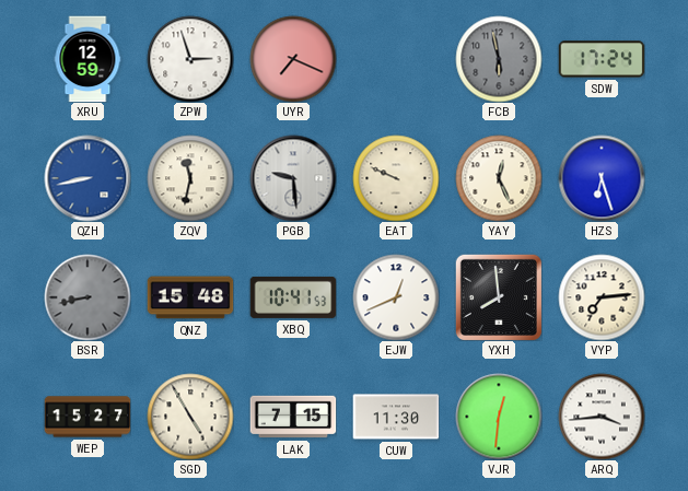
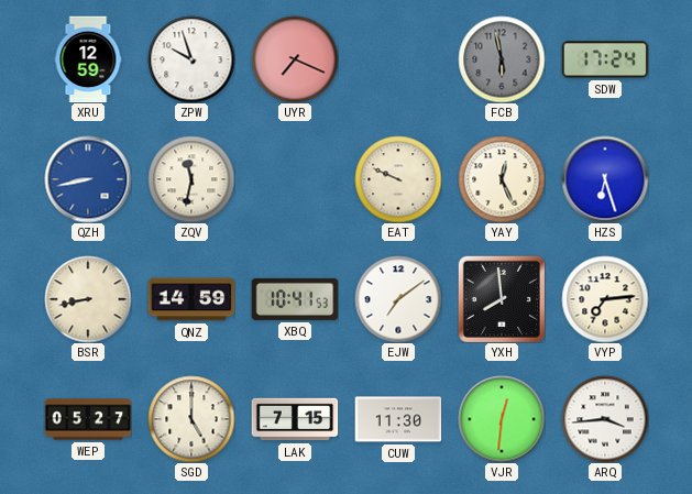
ZPW: 2:57 -> 9:57
PGB: 9:29 -> none
BSR dial: grey -> cream
QNZ: 15:48 -> 14:59
EJW: 12:41 -> 7:09
WEP: 15:27 -> 05:27
SGD: 4:55 -> 5:00
